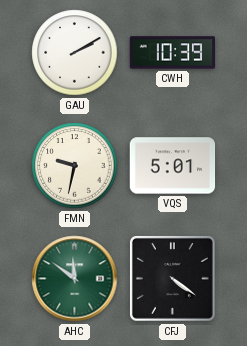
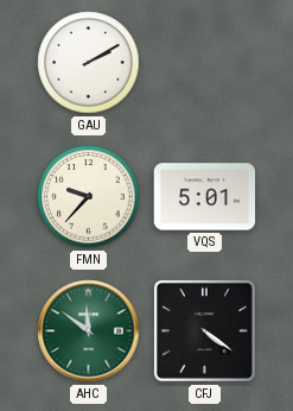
CWH: 10:39 -> none
FMN: 9:32 -> 9:37
